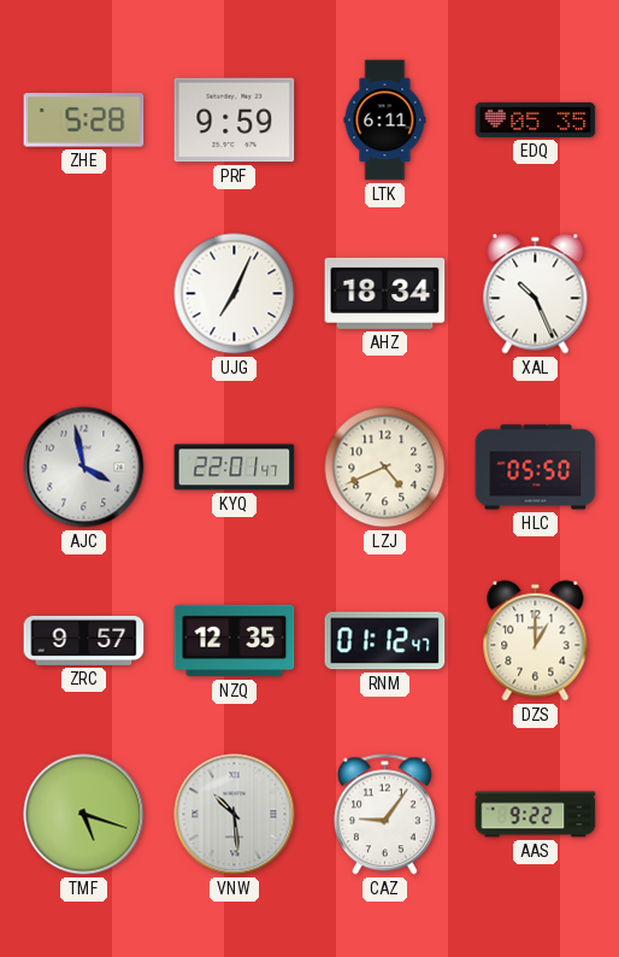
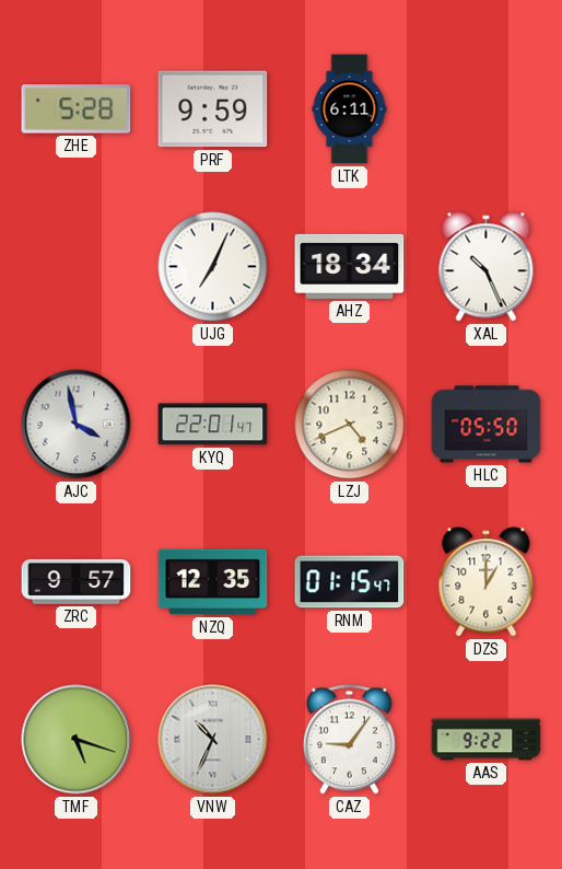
EDQ: 05:35 -> none
RNM: 01:12 -> 01:15
VNW: 10:29 -> 10:34
